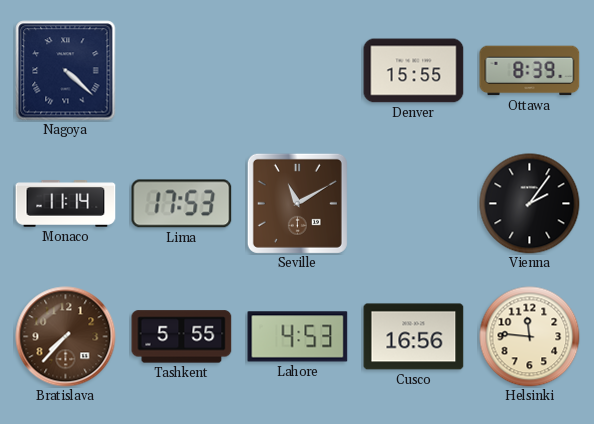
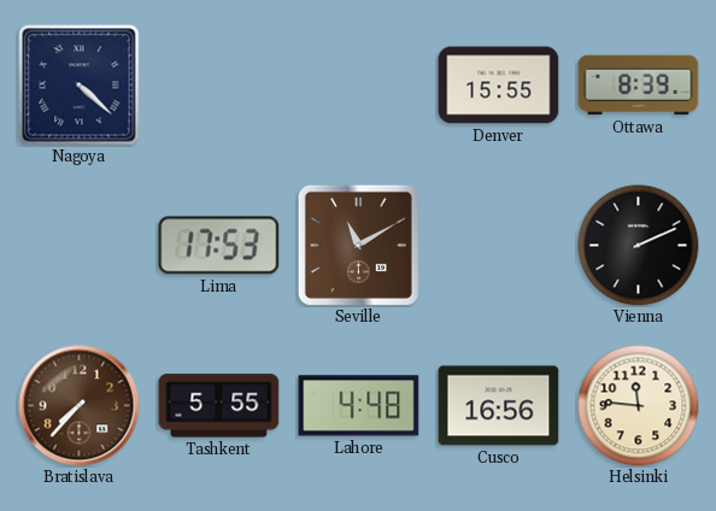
Monaco: 11:14 -> none
Vienna: 2:06 -> 2:11
Lahore: 4:53 -> 4:48
